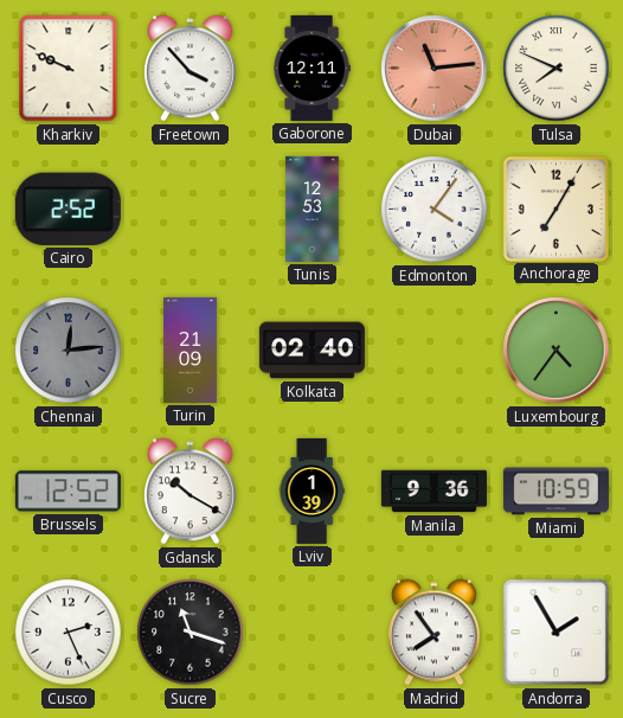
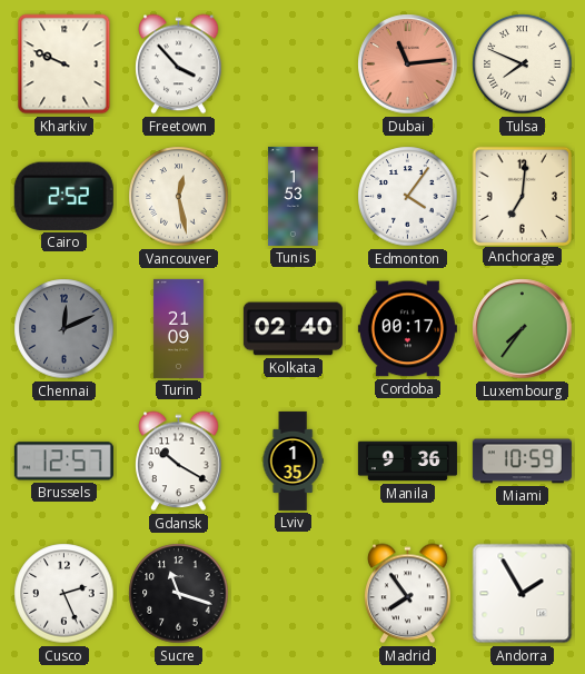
Gaborone: 12:11 -> none
Vancouver: none -> 12:28
Tunis: 12:53 -> 1:53
Anchorage: 7:05 -> 7:01
Chennai: 12:14 -> 12:11
Cordoba: none -> 00:17
Luxembourg: 4:36 -> 7:36
Brussels: 12:52 -> 12:57
Lviv: 1:39 -> 1:35
